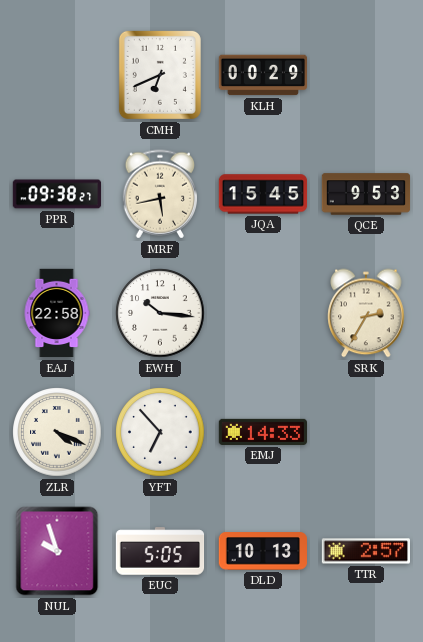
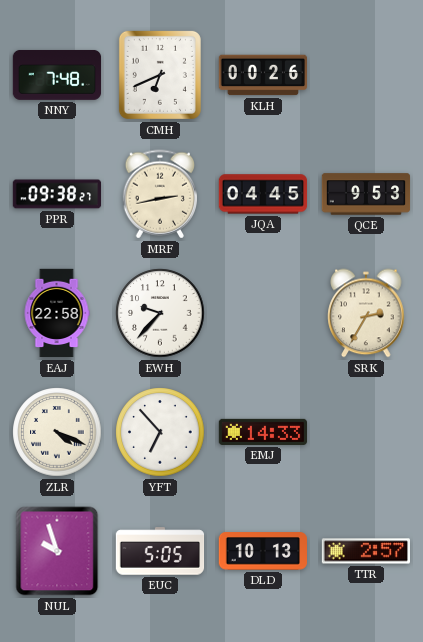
NNY: none -> 7:48
KLH: 00:29 -> 00:26
MRF: 5:43 -> 2:43
JQA: 15:45 -> 04:45
EWH: 10:16 -> 9:37
